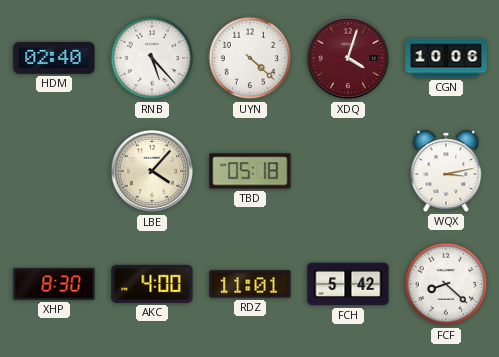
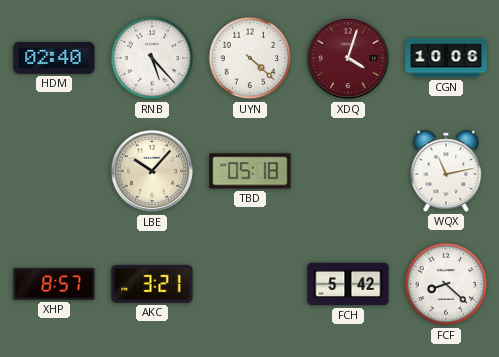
LBE: 4:07 -> 10:07
WQX: 3:13 -> 11:13
XHP: 8:30 -> 8:57
AKC: 4:00 -> 3:21
RDZ: 11:01 -> none
